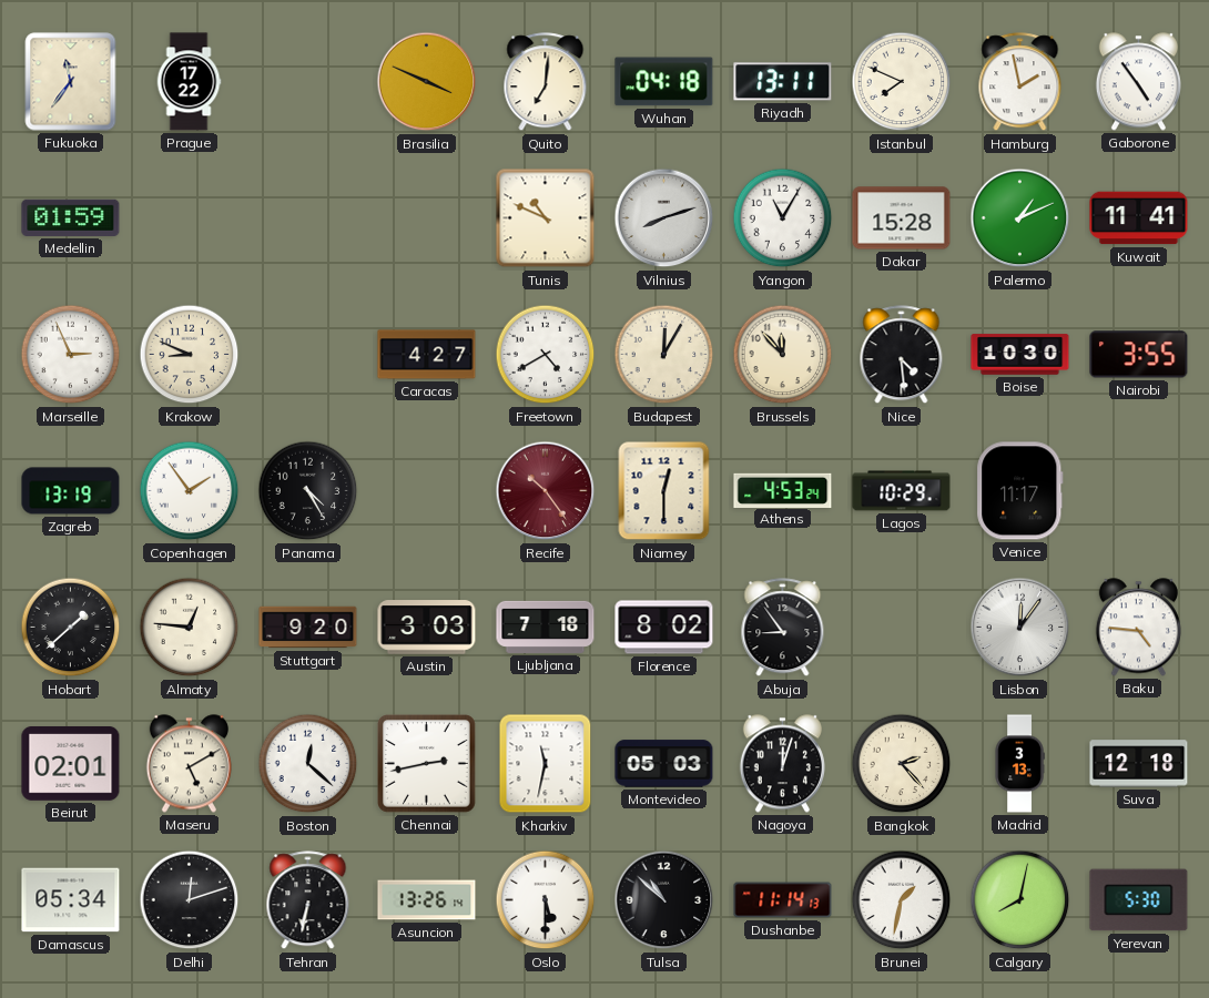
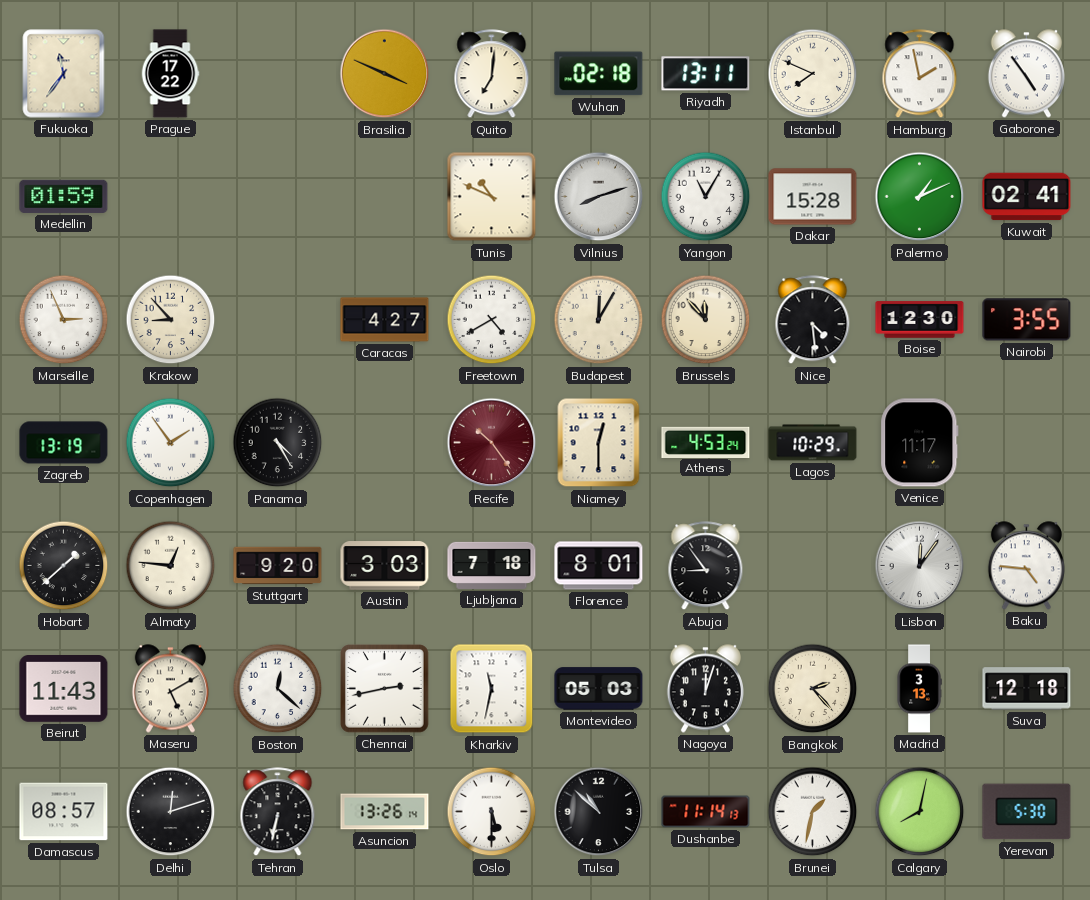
Wuhan: 04:18 -> 02:18
Kuwait: 11:41 -> 02:41
Krakow: 8:49 -> 8:53
Boise: 10:30 -> 12:30
Florence: 8:02 -> 8:01
Beirut: 02:01 -> 11:43
Damascus: 05:34 -> 08:57
